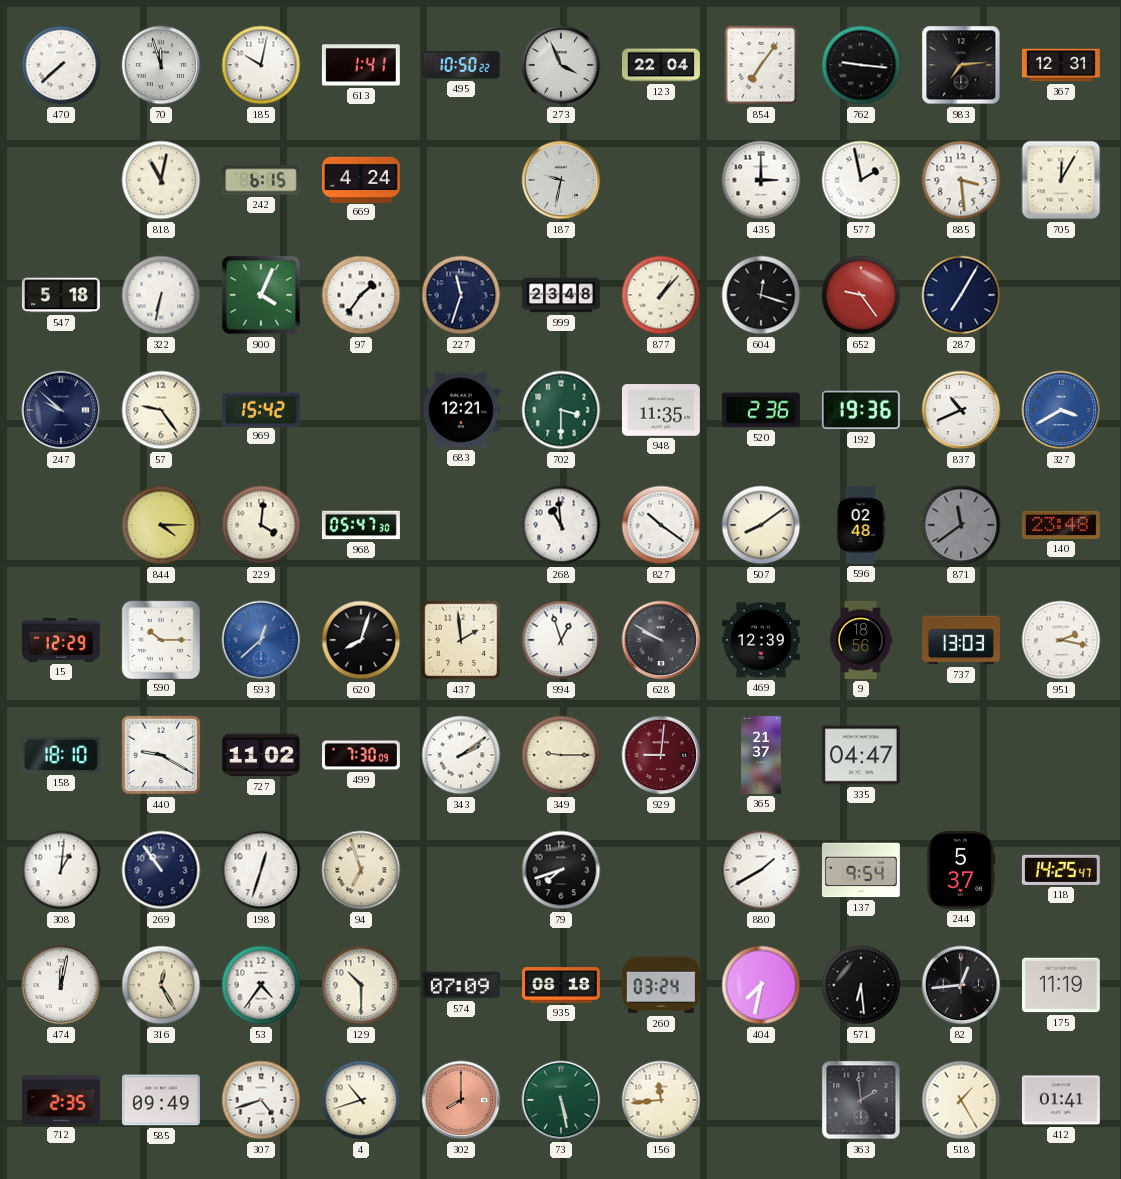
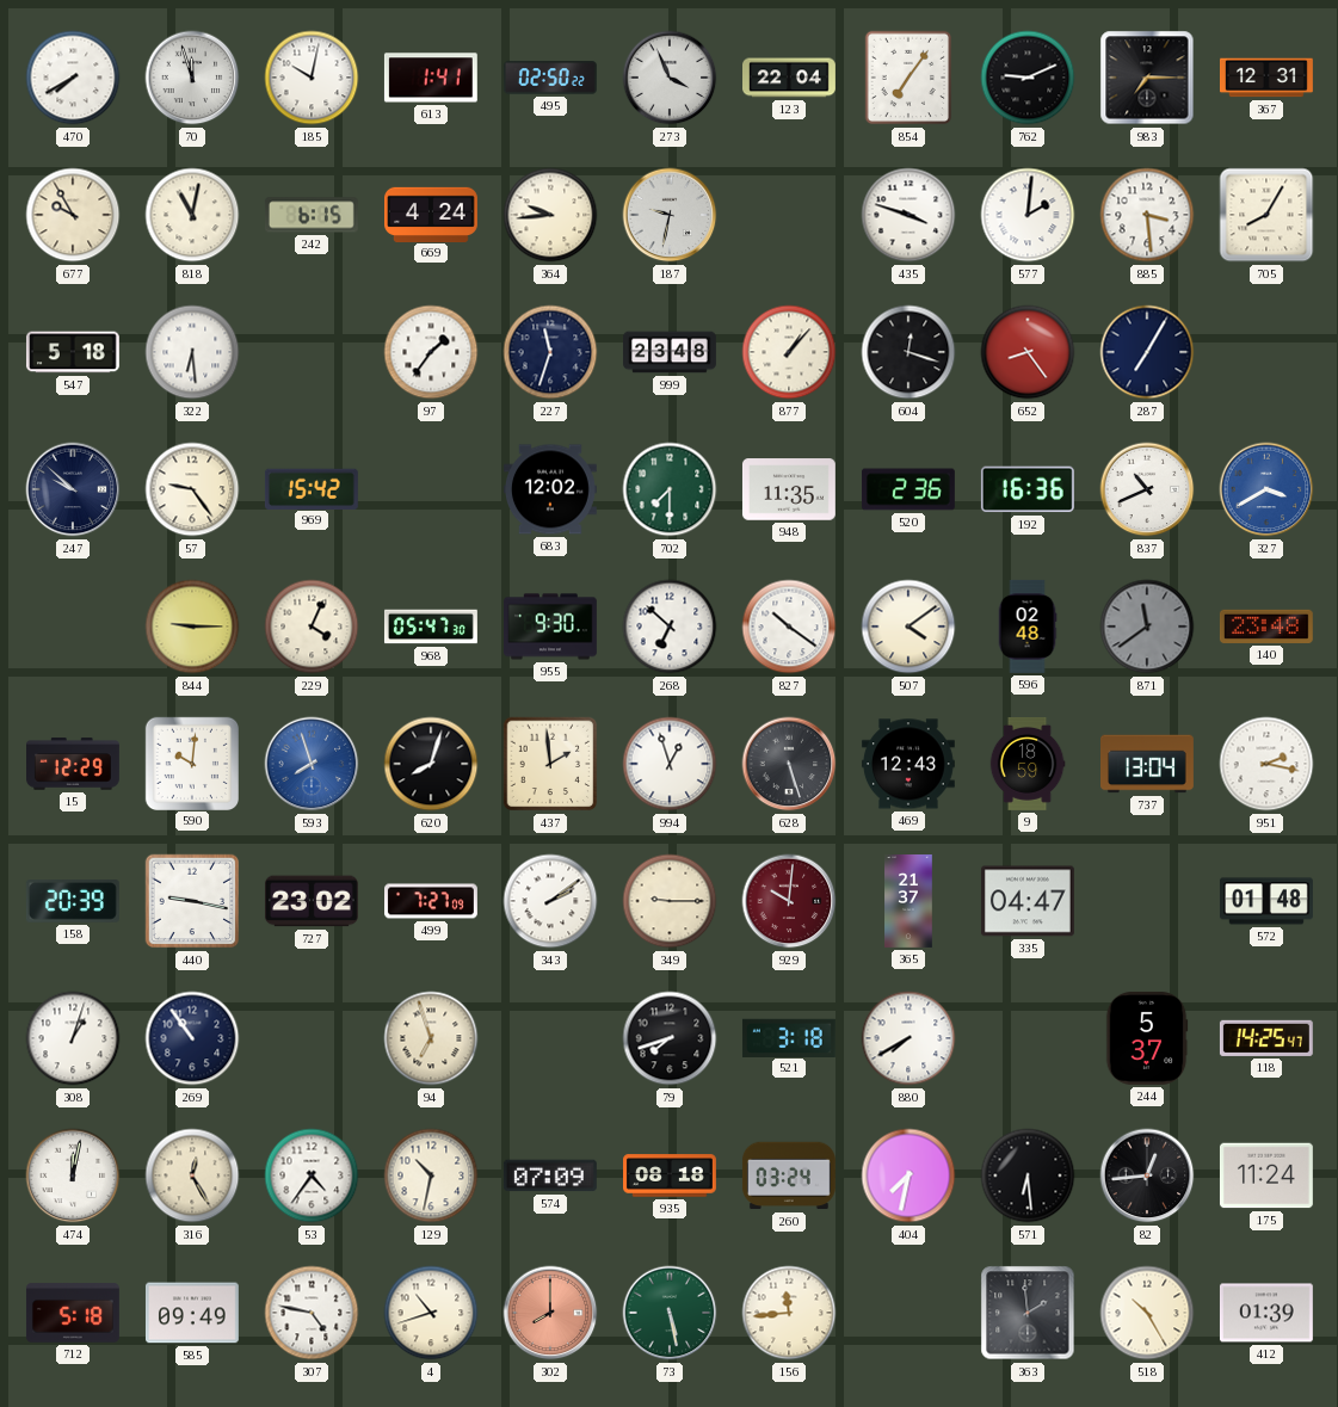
470: 7:38 -> 7:40
495: 10:50 -> 02:50
762: 9:16 -> 9:11
983: 7:14 -> 7:15
677: none -> 9:55
364: none -> 9:44
435: 3:00 -> 3:48
577: 1:58 -> 2:01
705: 12:05 -> 8:05
322: 6:32 -> 6:29
900: 4:04 -> none
652: 9:24 -> 8:24
683: 12:21 -> 12:02
702: 3:30 -> 7:30
192: 19:36 -> 16:36
844: 4:15 -> 9:15
229: 4:01 -> 4:04
955: none -> 9:30
268: 10:59 -> 6:52
507: 8:09 -> 4:09
590: 10:15 -> 10:01
593: 12:38 -> 7:57
628: 9:50 -> 5:27
469: 12:39 -> 12:43
9: 18:56 -> 18:59
737: 13:03 -> 13:04
158: 18:10 -> 20:39
440: 9:20 -> 9:17
727: 11:02 -> 23:02
499: 7:30 -> 7:27
929: 9:01 -> 10:01
572: none -> 01:48
308: 1:01 -> 1:03
198: 12:33 -> none
521: none -> 3:18
880: 1:40 -> 7:40
137: 9:54 -> none
129: 10:30 -> 10:32
175: 11:19 -> 11:24
712: 2:35 -> 5:18
307: 4:42 -> 4:47
518: 1:25 -> 10:25
412: 01:41 -> 01:39
